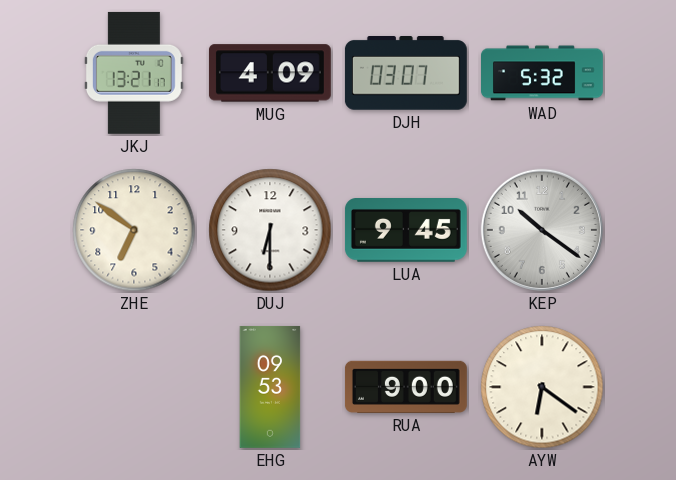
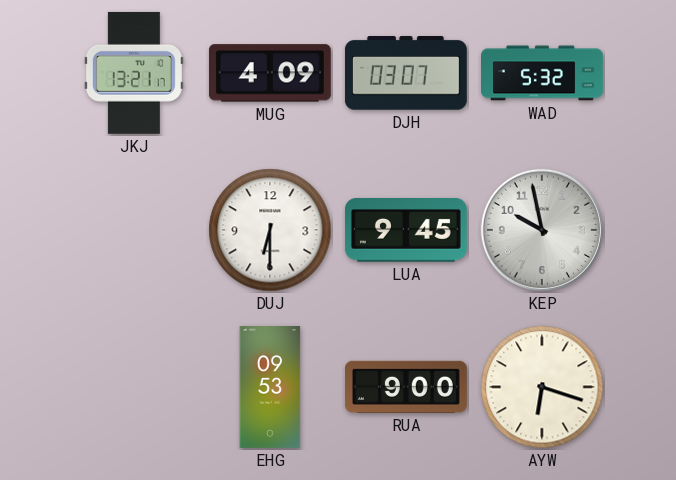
ZHE: 6:51 -> none
KEP: 10:21 -> 9:58
AYW: 6:21 -> 6:18
